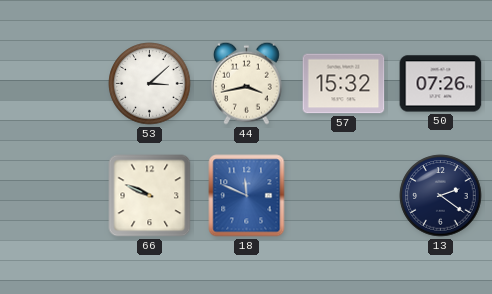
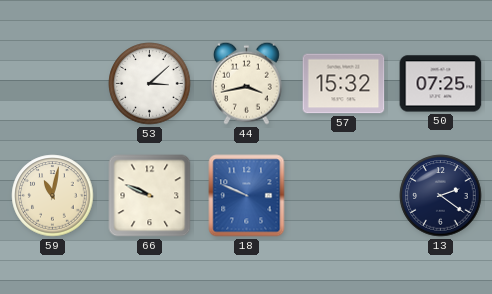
50: 07:26 -> 07:25
59: none -> 11:02
18: 11:49 -> 9:49
